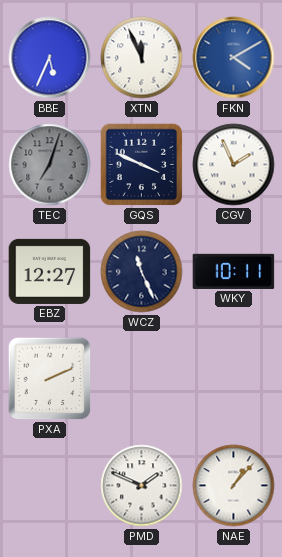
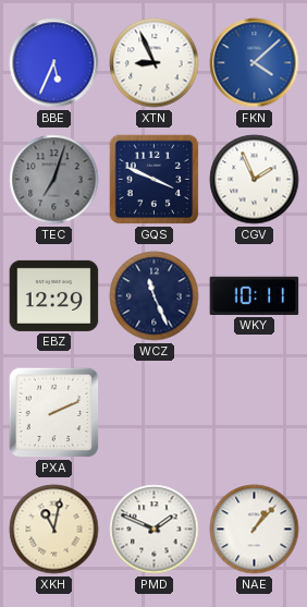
XTN: 11:56 -> 8:56
FKN: 4:10 -> 4:08
EBZ: 12:27 -> 12:29
XKH: none -> 11:02
